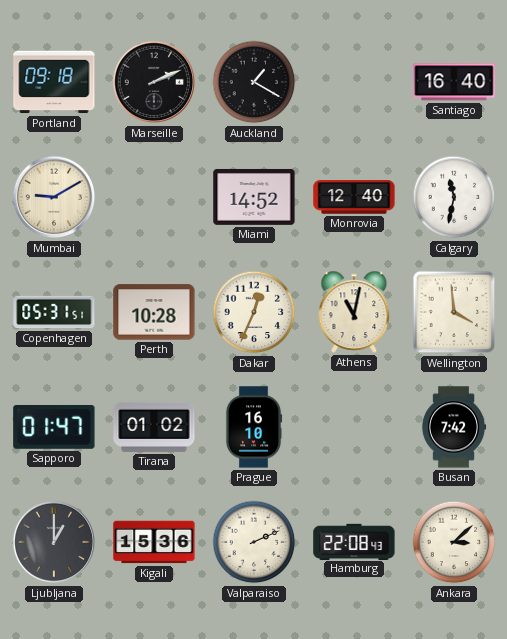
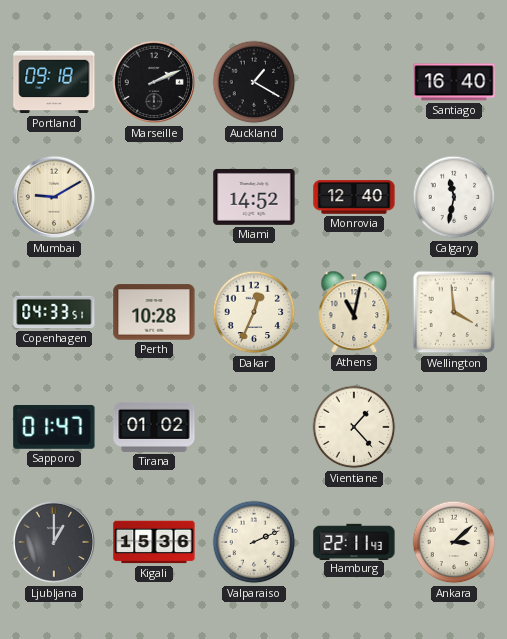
Copenhagen: 05:31 -> 04:33
Prague: 16:10 -> none
Vientiane: none -> 1:23
Busan: 7:42 -> none
Hamburg: 22:08 -> 22:11
